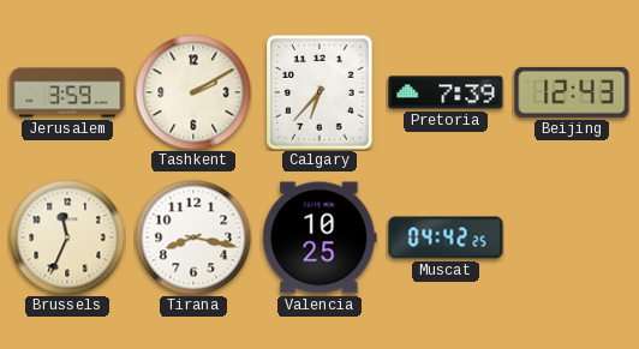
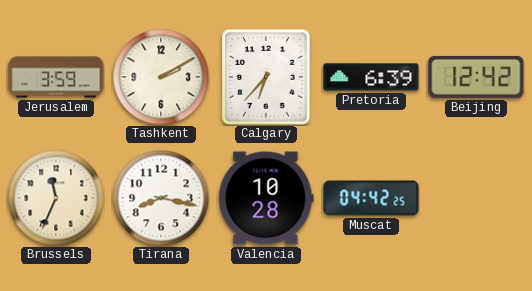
Pretoria: 7:39 -> 6:39
Beijing: 12:43 -> 12:42
Valencia: 10:25 -> 10:28
